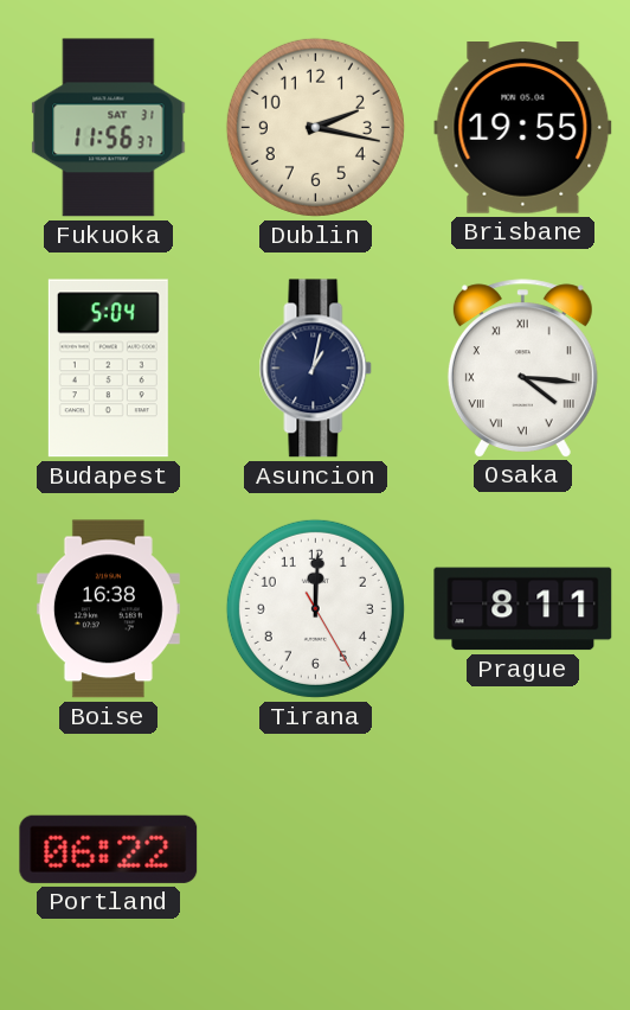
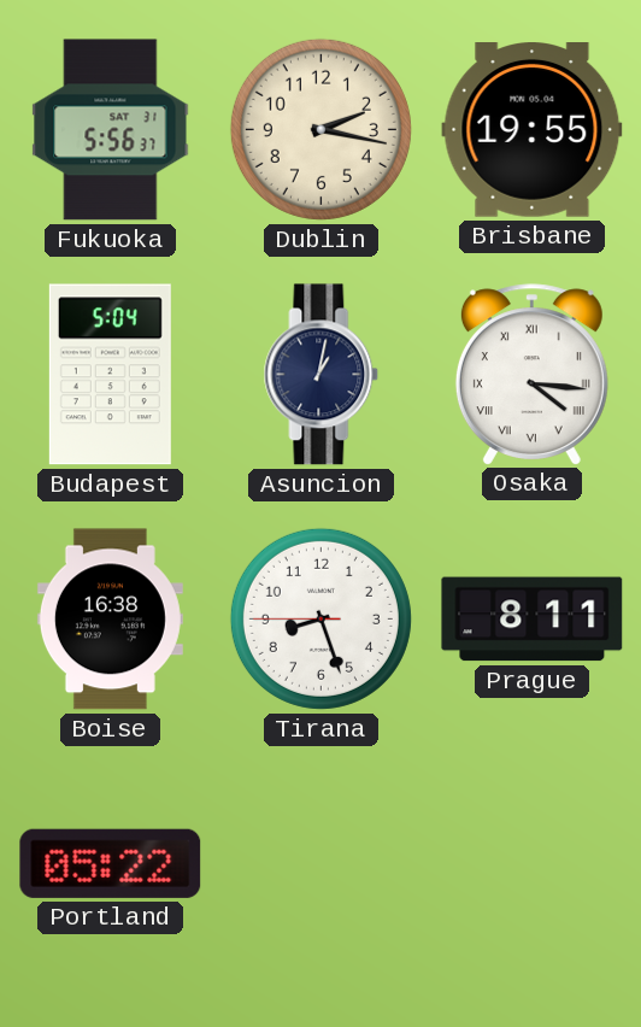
Fukuoka: 11:56 -> 5:56
Tirana: 12:00 -> 8:26
Portland: 06:22 -> 05:22
